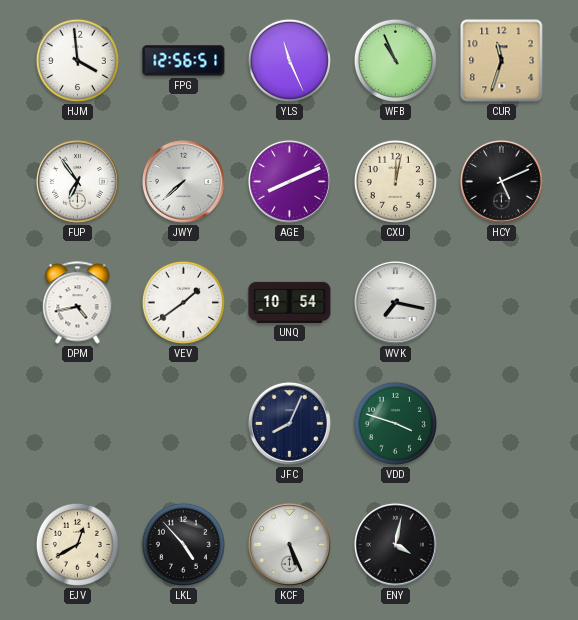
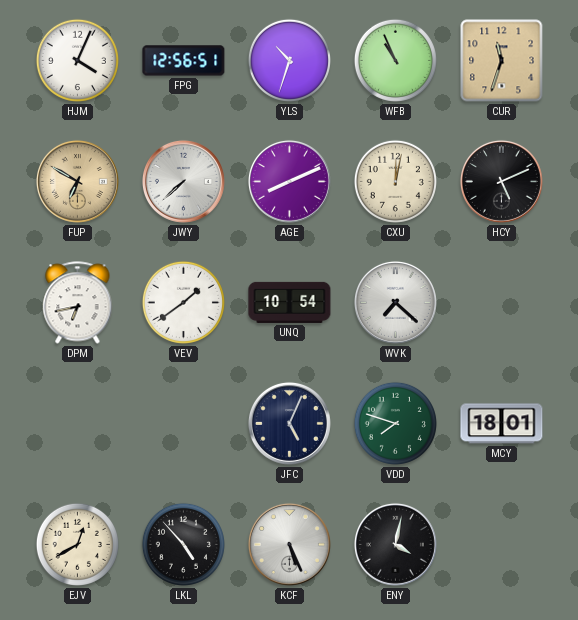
HJM: 3:59 -> 4:04
YLS: 11:26 -> 10:33
FUP: 6:54 -> 6:50
FUP dial: white -> champagne
DPM: 4:43 -> 6:43
WVK: 7:17 -> 7:22
JFC: 8:04 -> 5:04
VDD: 3:48 -> 7:48
MCY: none -> 18:01
